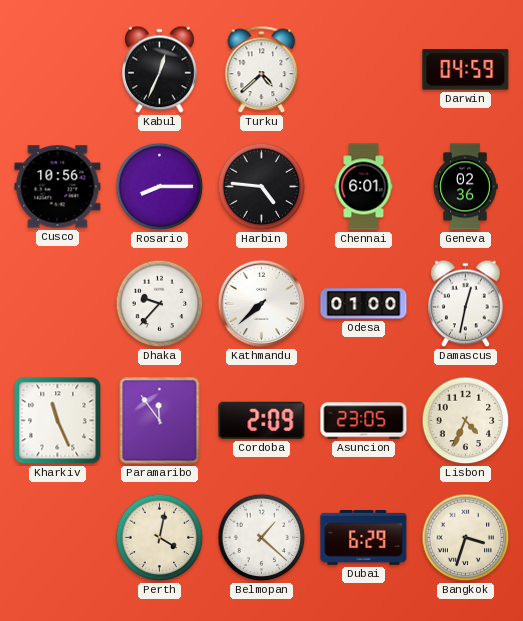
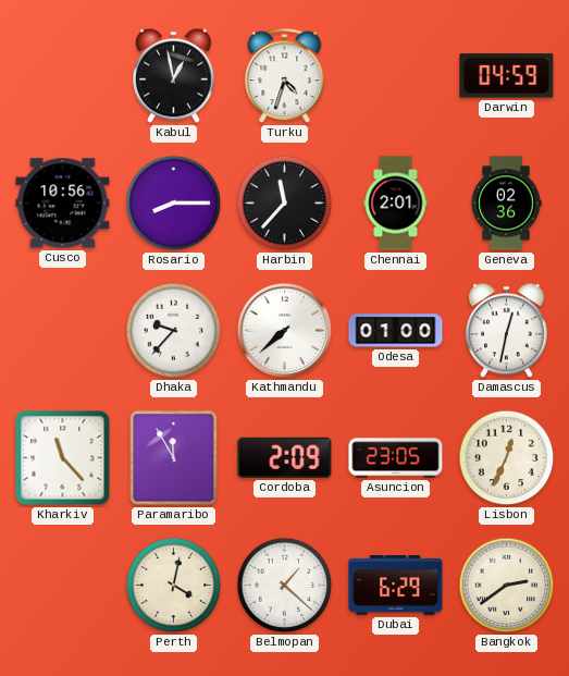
Kabul: 12:34 -> 12:58
Turku: 4:38 -> 4:33
Harbin: 4:46 -> 11:37
Chennai: 6:01 -> 2:01
Kharkiv: 11:26 -> 11:23
Paramaribo: 11:54 -> 11:55
Lisbon: 4:34 -> 12:34
Bangkok: 3:33 -> 2:39
